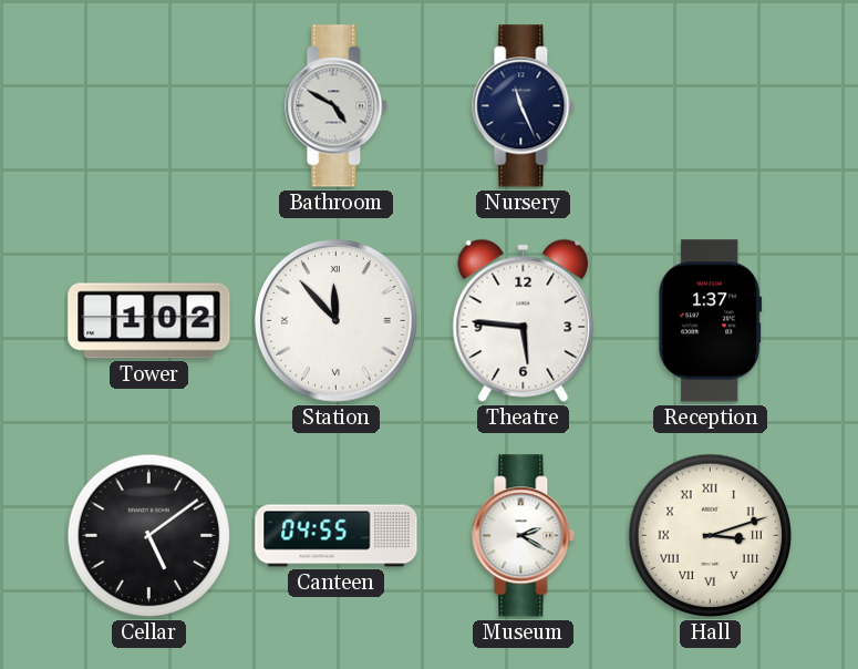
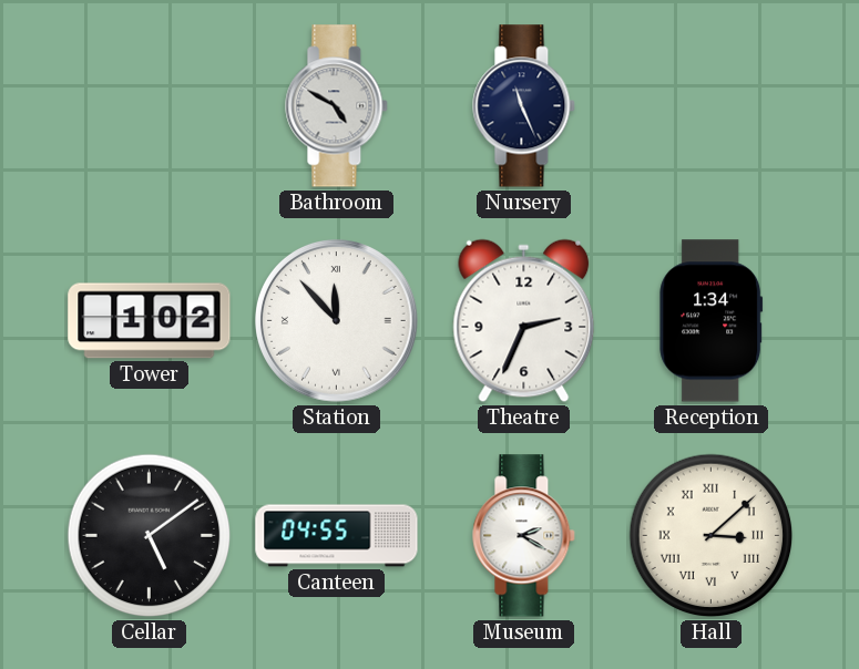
Theatre: 5:46 -> 2:34
Reception: 1:37 -> 1:34
Hall: 3:12 -> 3:08
